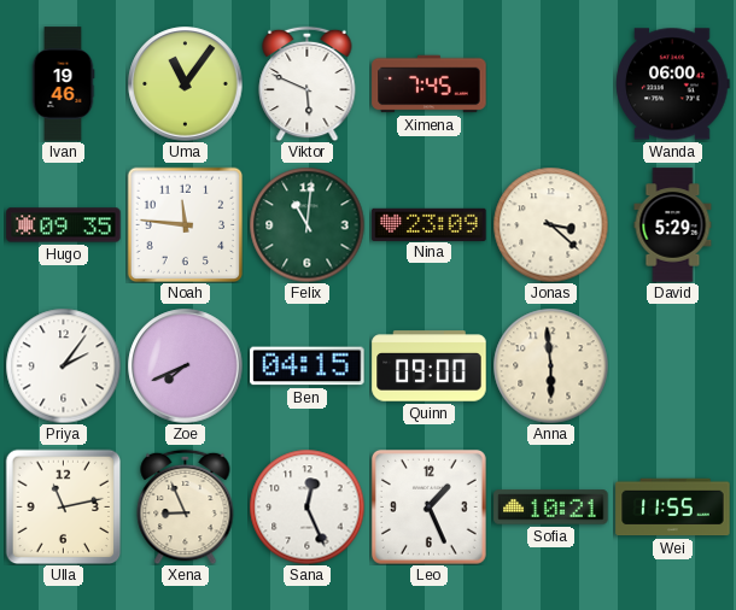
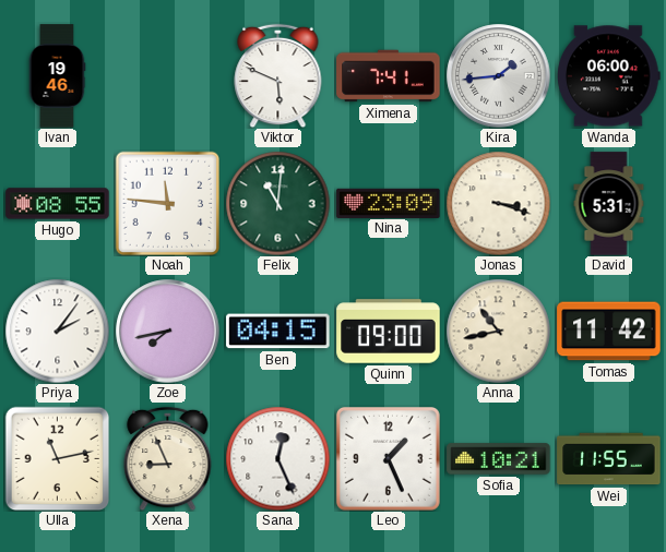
Uma: 11:06 -> none
Ximena: 7:45 -> 7:41
Kira: none -> 1:44
Hugo: 09:35 -> 08:55
Jonas: 3:22 -> 3:18
David: 5:29 -> 5:31
Zoe: 7:41 -> 7:43
Anna: 5:59 -> 10:43
Tomas: none -> 11:42
